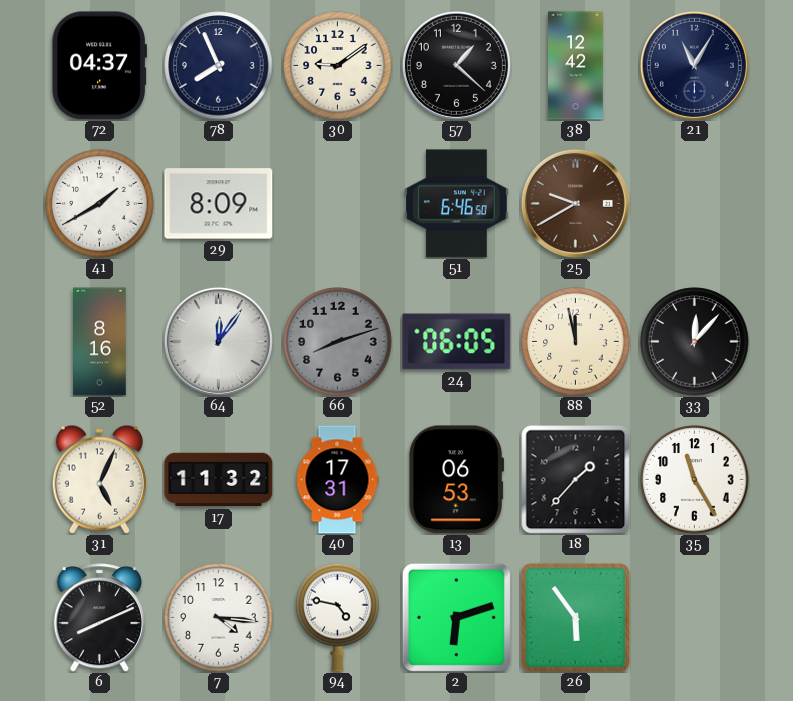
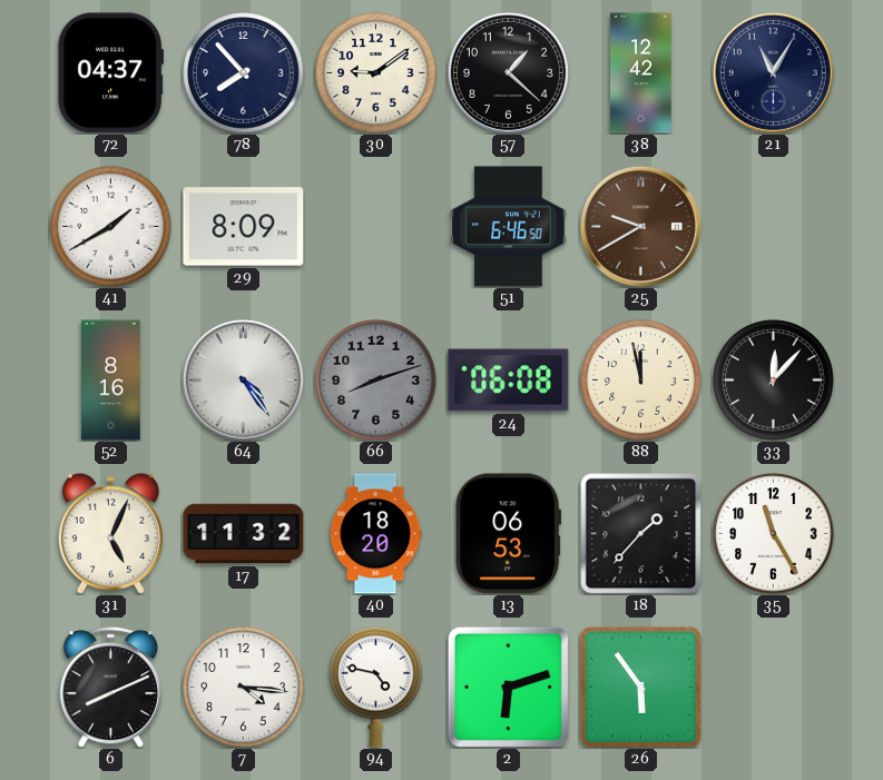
78: 7:56 -> 7:53
64: 12:06 -> 4:24
24: 06:05 -> 06:08
40: 17:31 -> 18:20
